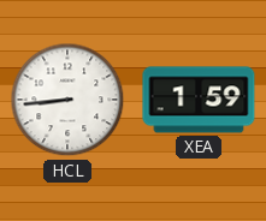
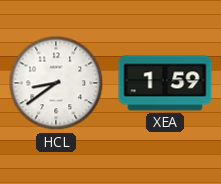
HCL: 8:44 -> 8:39
